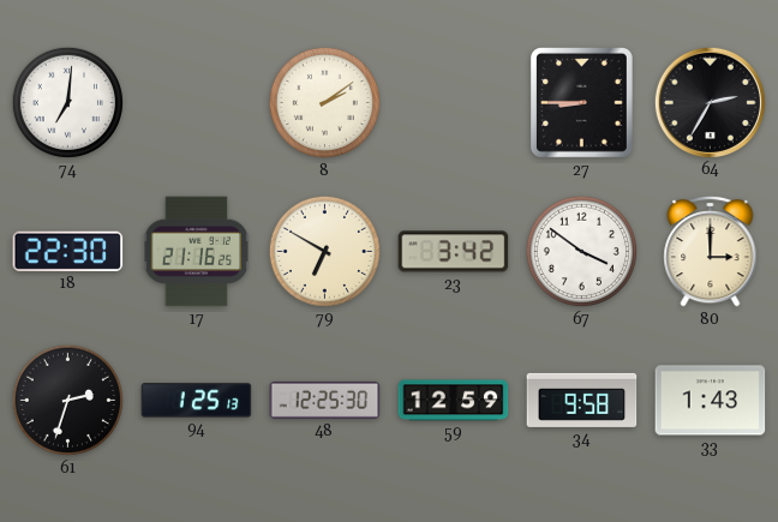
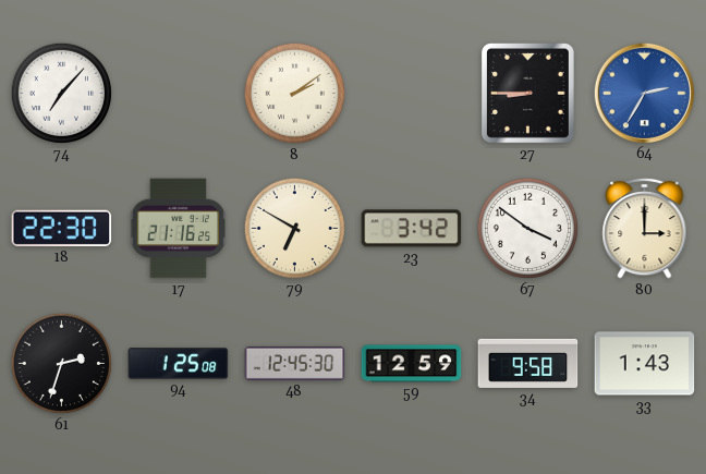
74: 7:01 -> 7:07
64 dial: black -> blue
94: 1:25:13 -> 1:25:08
48: 12:25 -> 12:45
